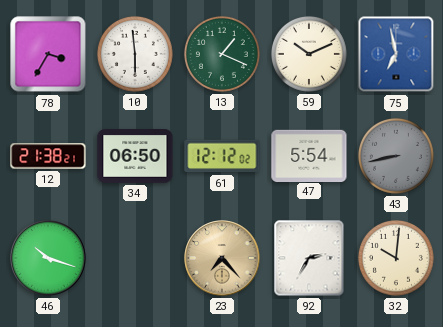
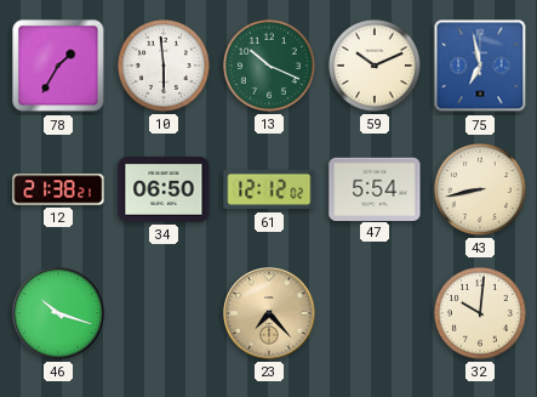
78: 3:35 -> 1:35
13: 1:19 -> 10:19
43 dial: grey -> cream
92: 2:35 -> none
